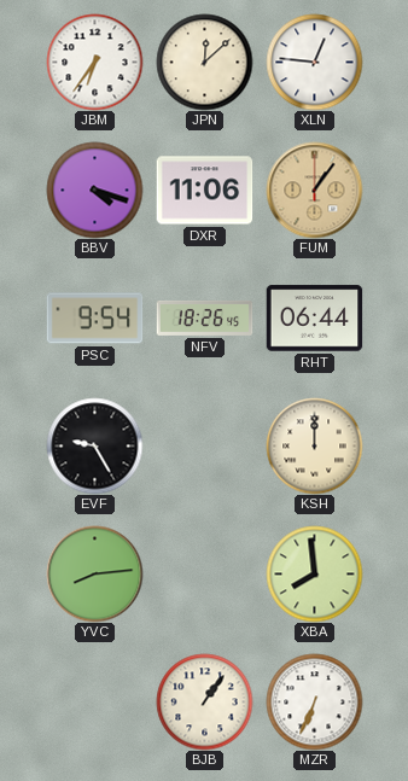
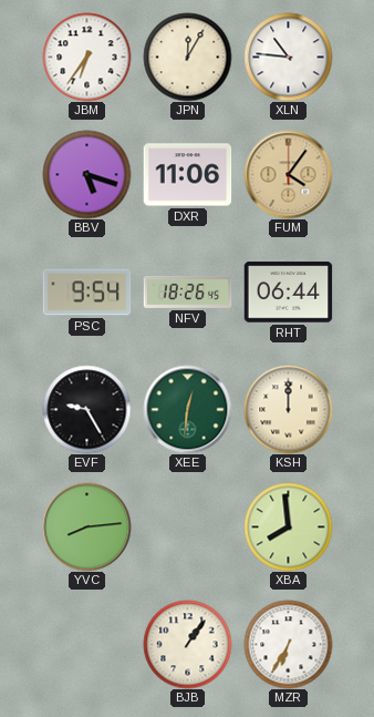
JPN: 12:08 -> 12:05
XLN: 12:46 -> 10:46
BBV: 4:18 -> 5:18
FUM: 1:06 -> 4:06
XEE: none -> 12:31
MZR: 6:34 -> 6:35
